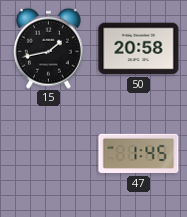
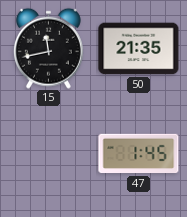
15: 1:43 -> 11:43
50: 20:58 -> 21:35
